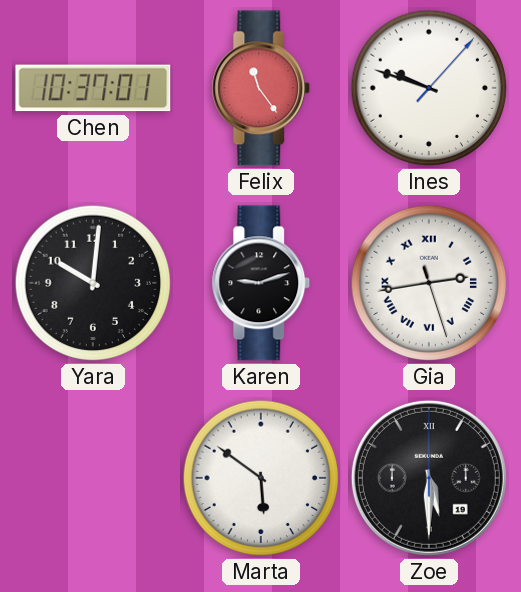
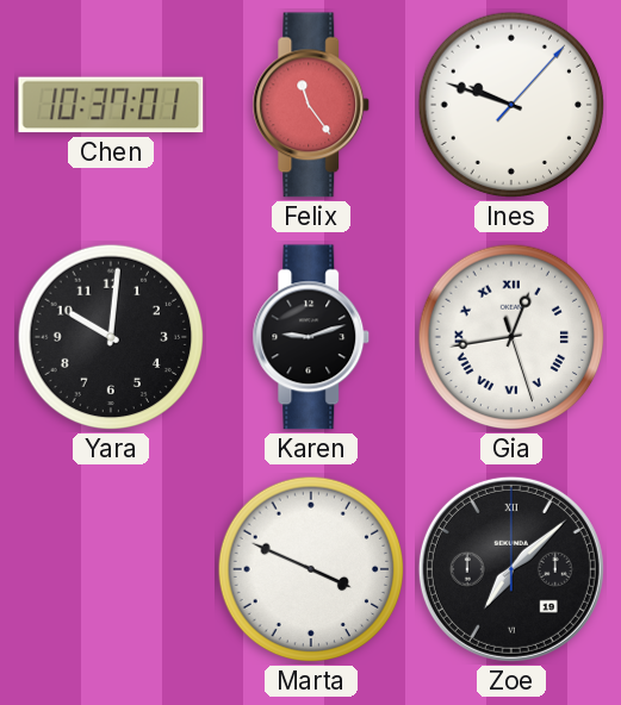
Gia: 2:43 -> 12:43
Marta: 5:51 -> 3:49
Zoe: 5:30 -> 7:08
